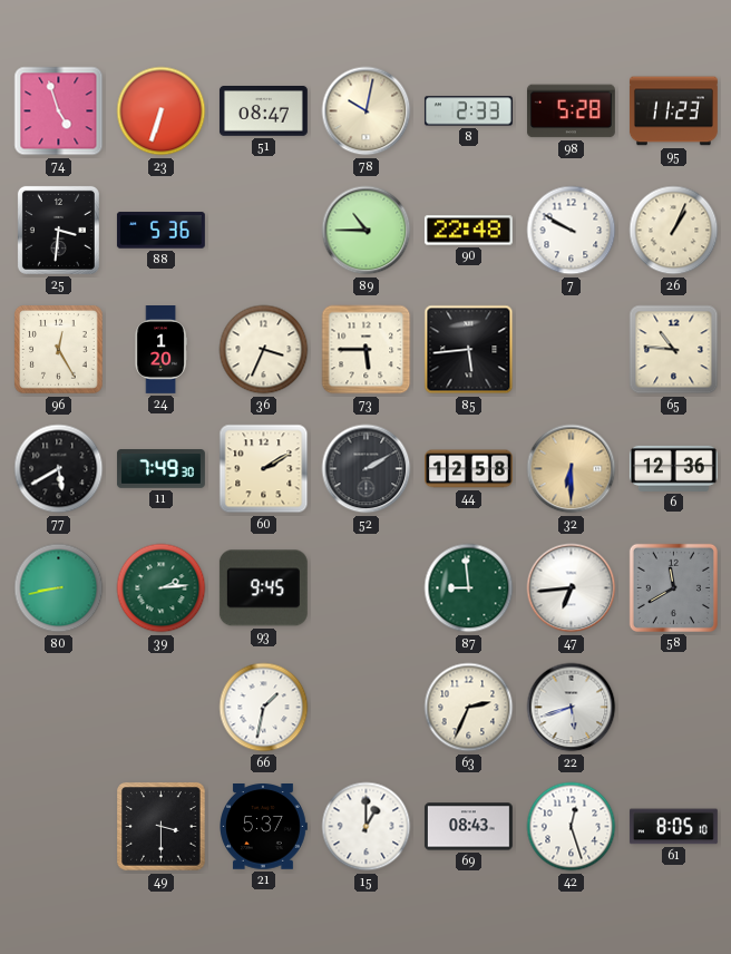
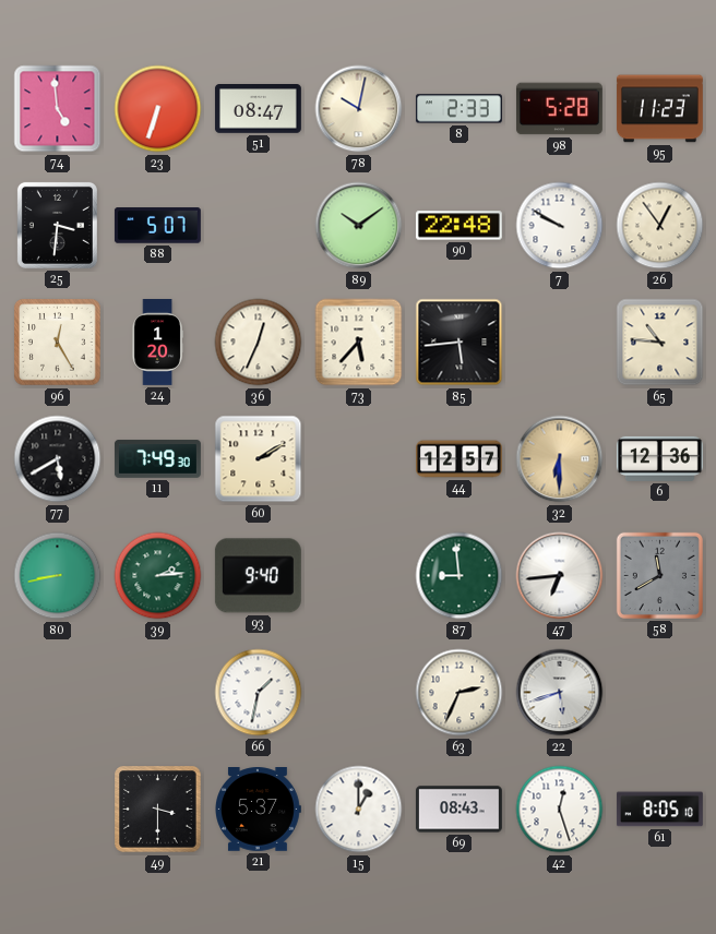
74: 4:57 -> 4:59
88: 5:36 -> 5:07
89: 10:45 -> 10:09
26: 1:04 -> 12:54
36: 3:34 -> 12:34
73: 5:45 -> 5:37
52: 2:10 -> none
44: 12:58 -> 12:57
93: 9:45 -> 9:40
